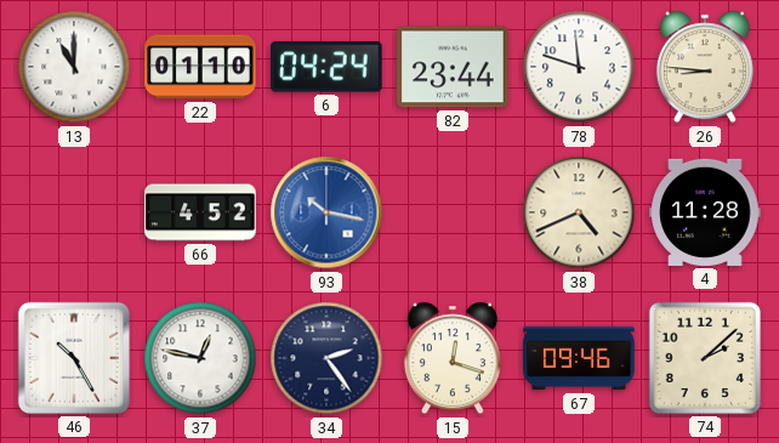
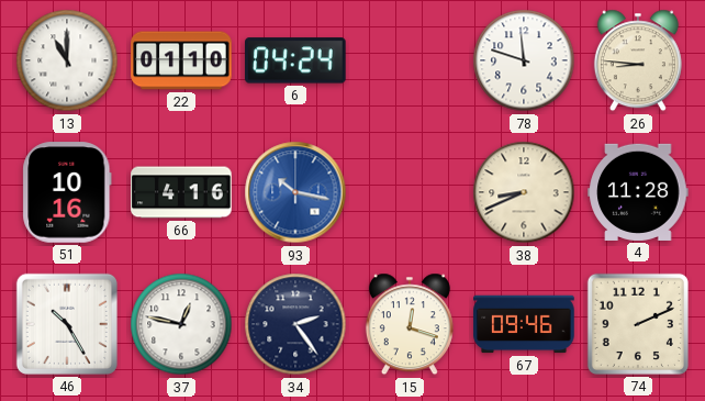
82: 23:44 -> none
51: none -> 10:16
66: 4:52 -> 4:16
38: 4:41 -> 8:41
74: 2:08 -> 2:11
